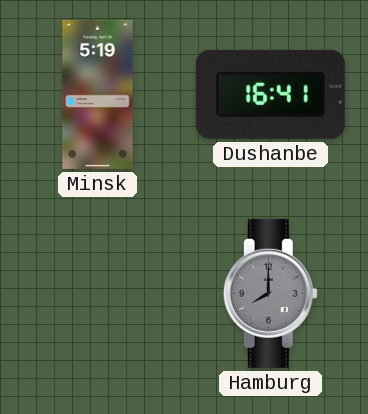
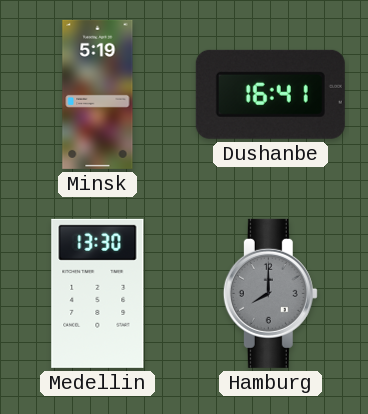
Medellin: none -> 13:30
